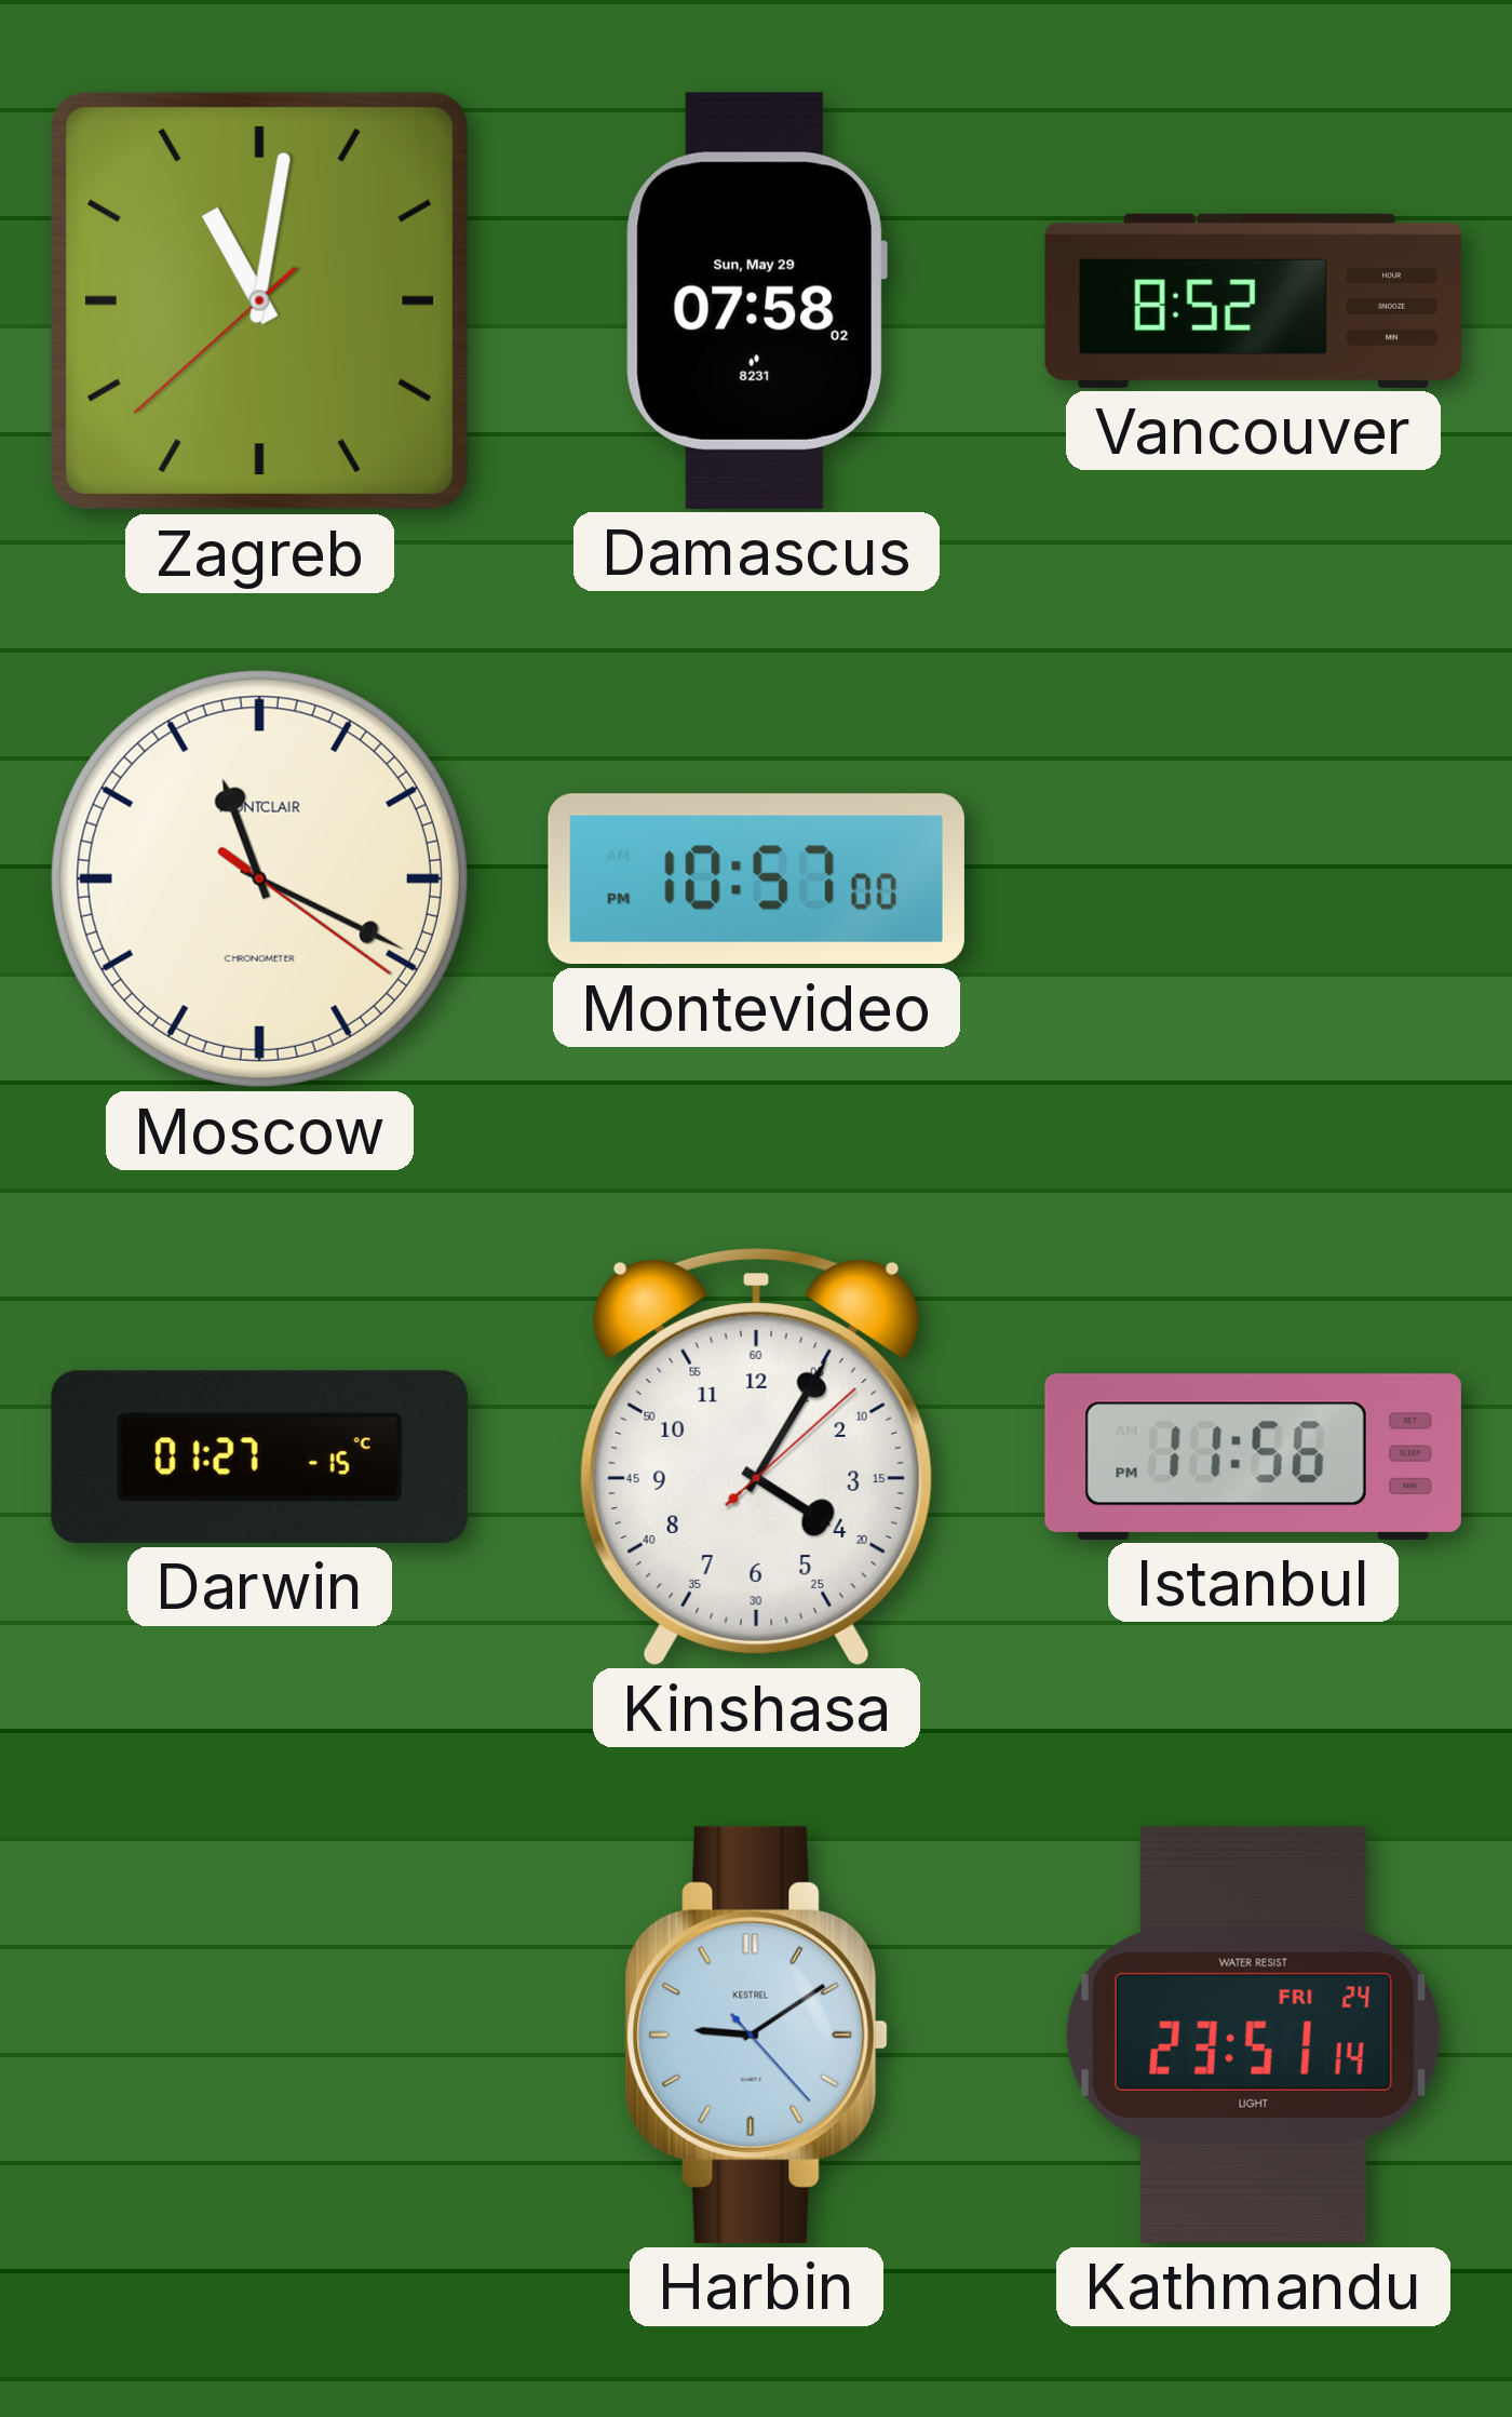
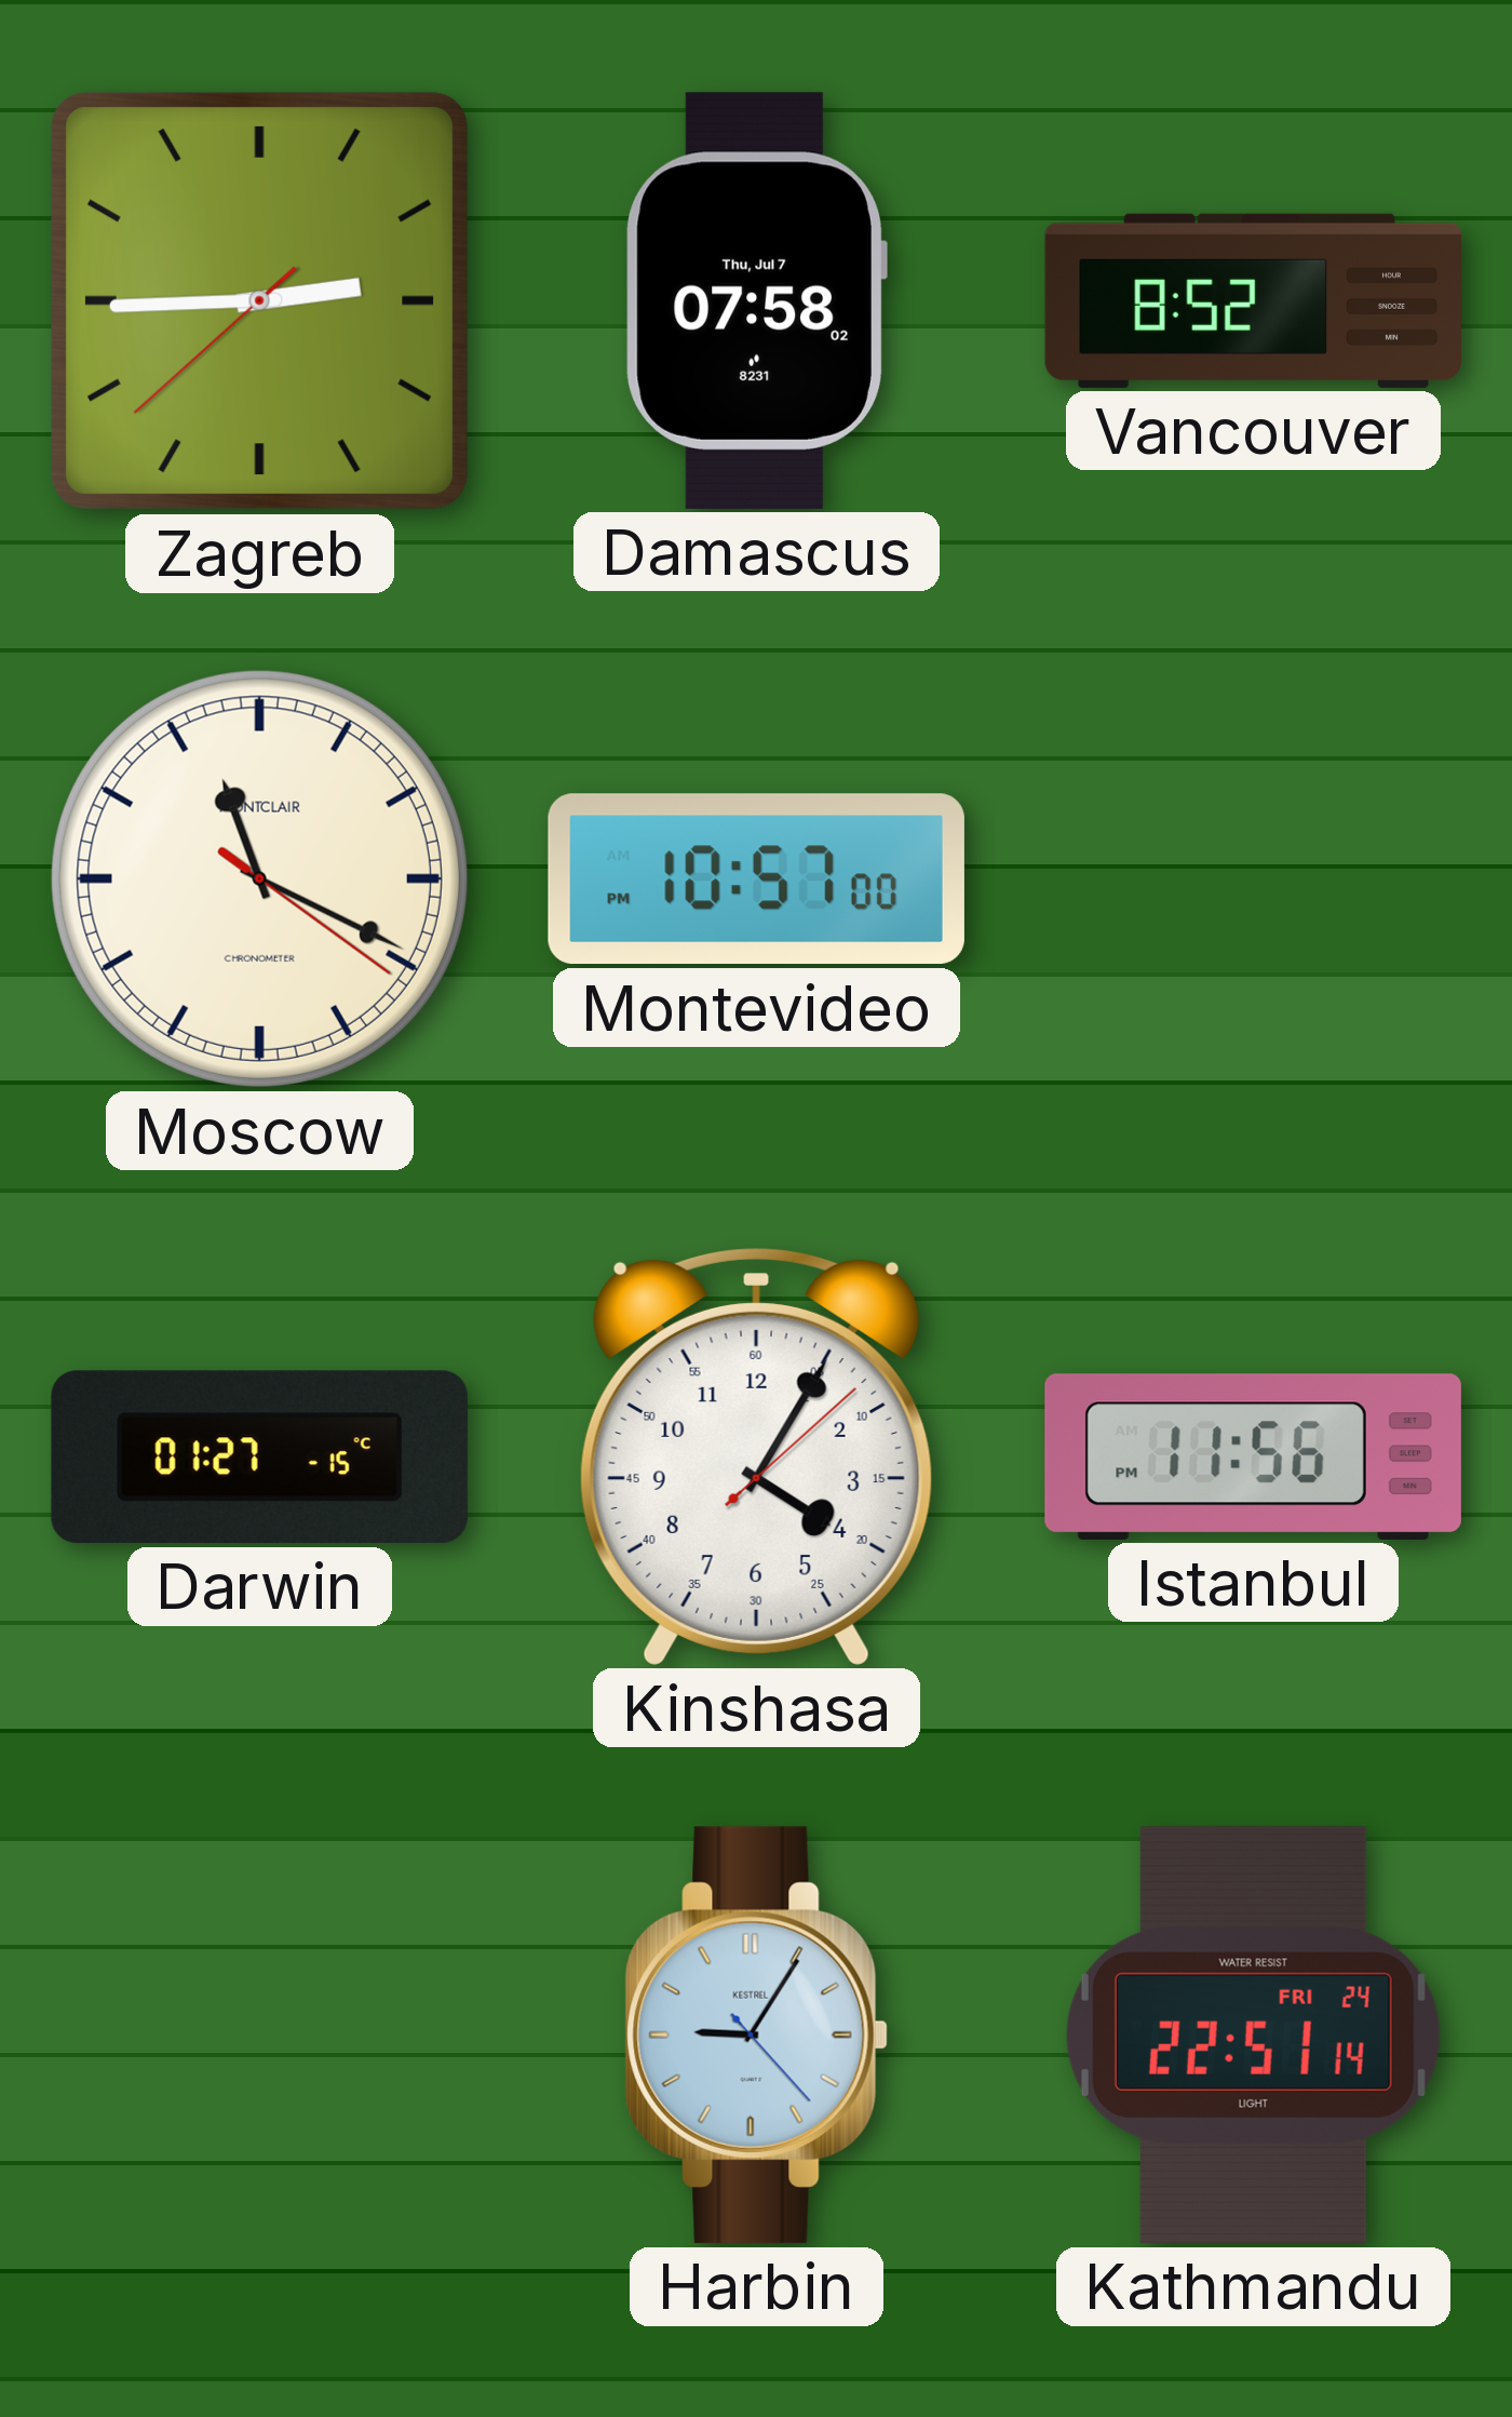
Zagreb: 11:01 -> 2:44
Damascus date: Sun, May 29 -> Thu, Jul 7
Harbin: 9:09 -> 9:05
Kathmandu: 23:51 -> 22:51
